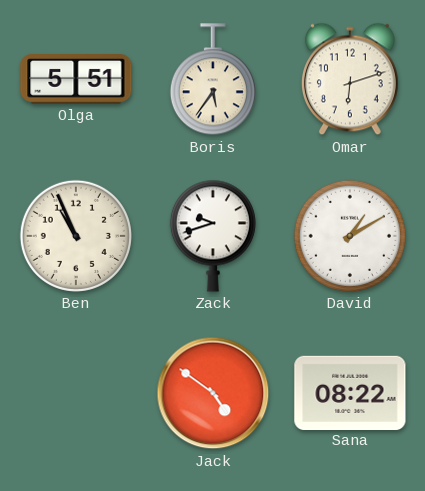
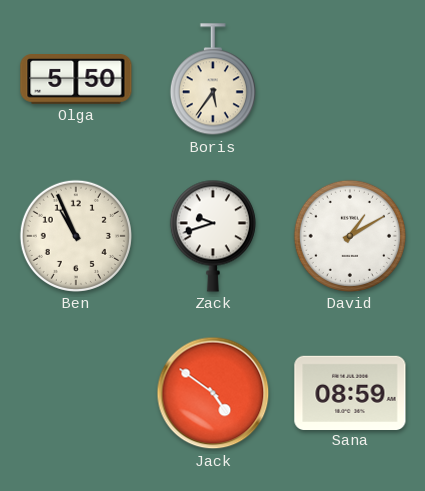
Olga: 5:51 -> 5:50
Omar: 6:12 -> none
Sana: 08:22 -> 08:59
